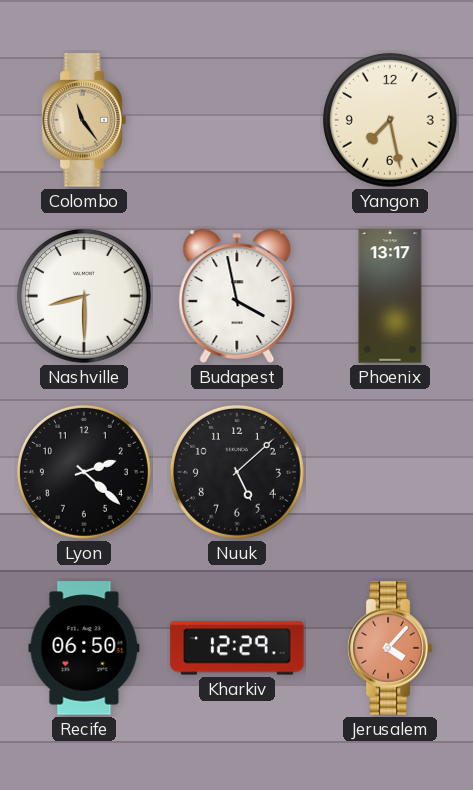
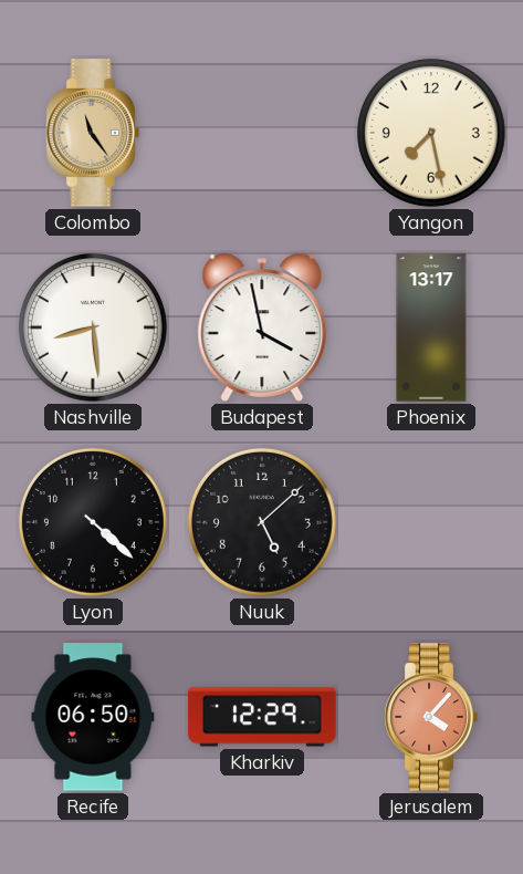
Nashville: 8:30 -> 8:29
Lyon: 2:22 -> 4:22
